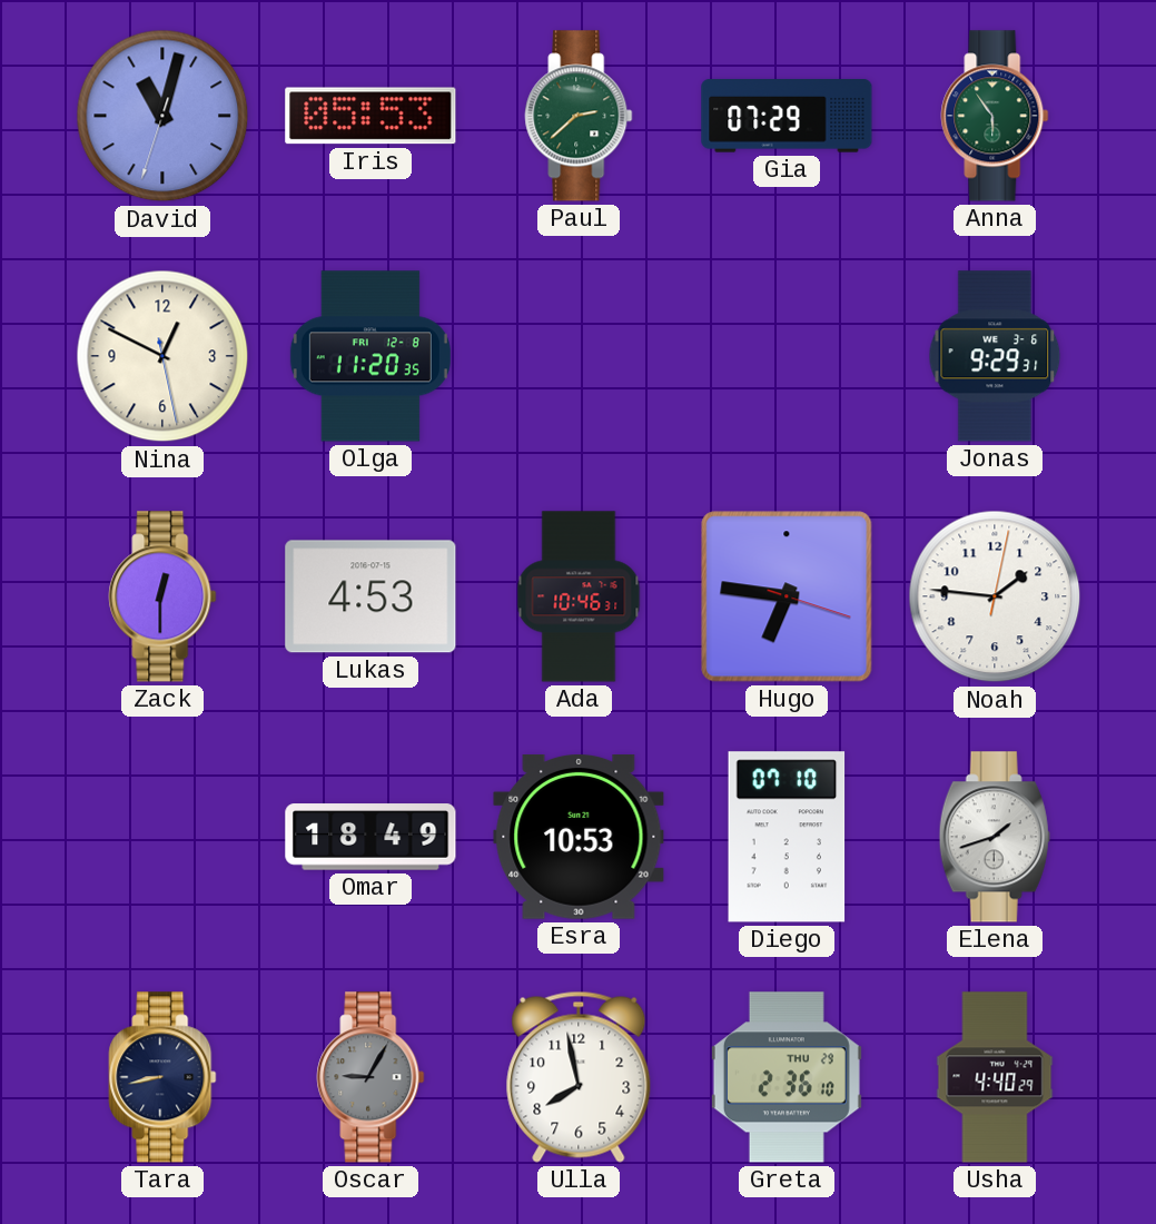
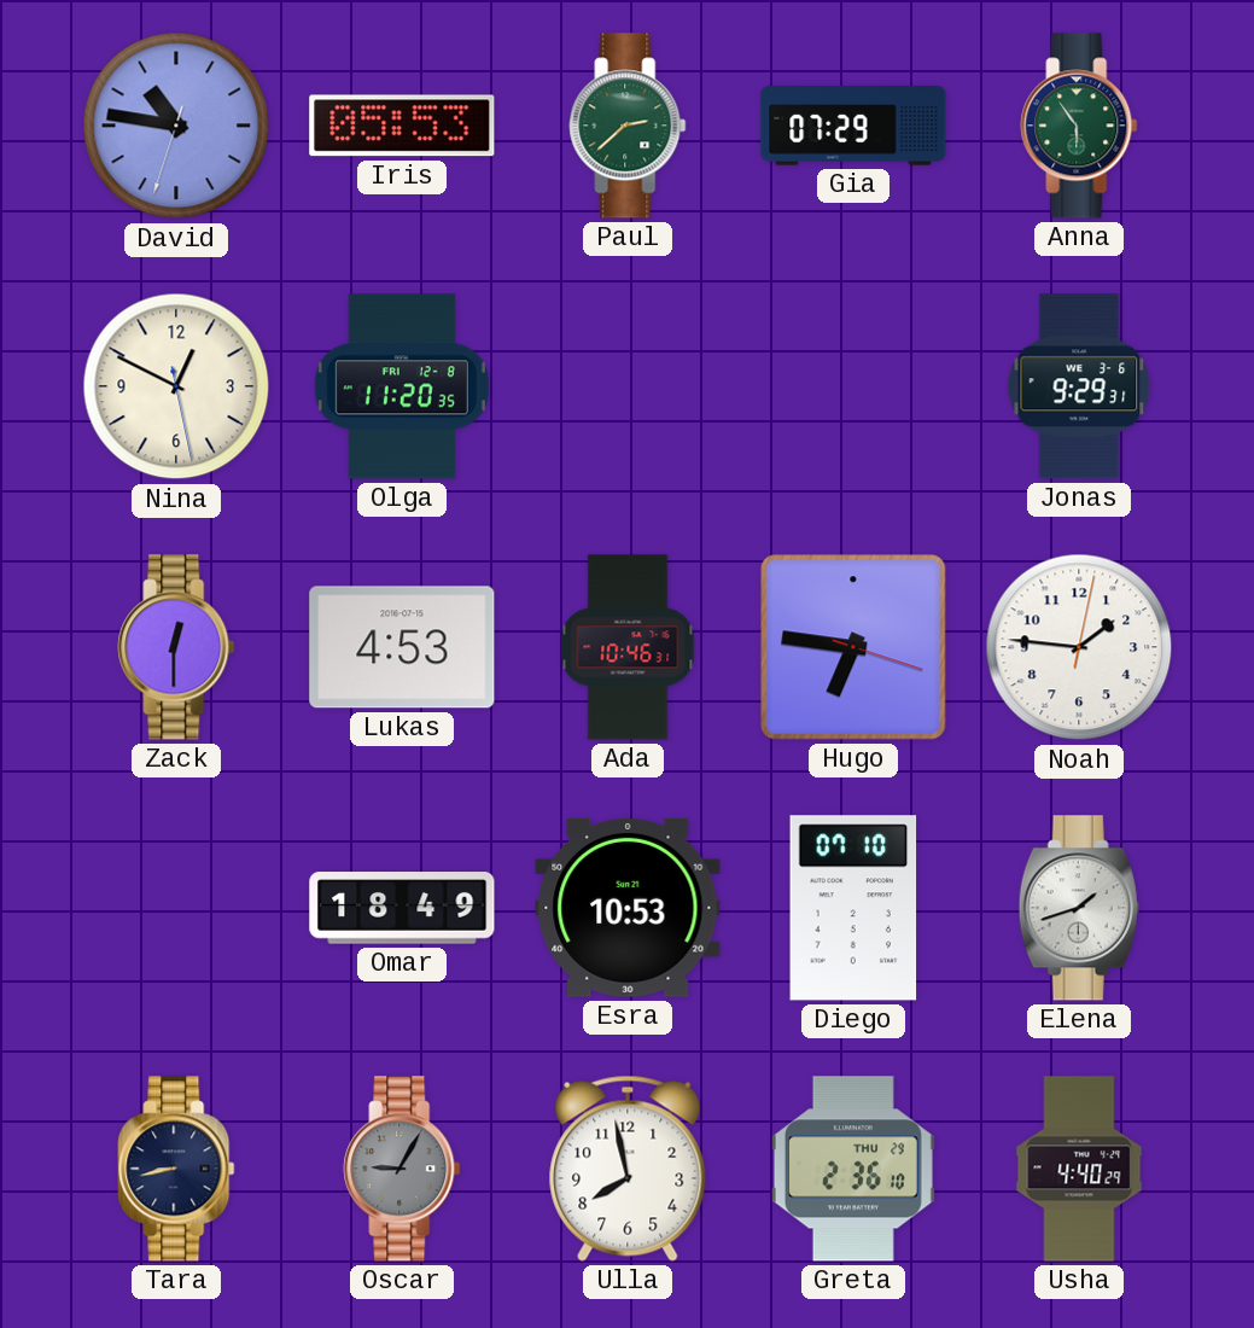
David: 11:02 -> 10:46
